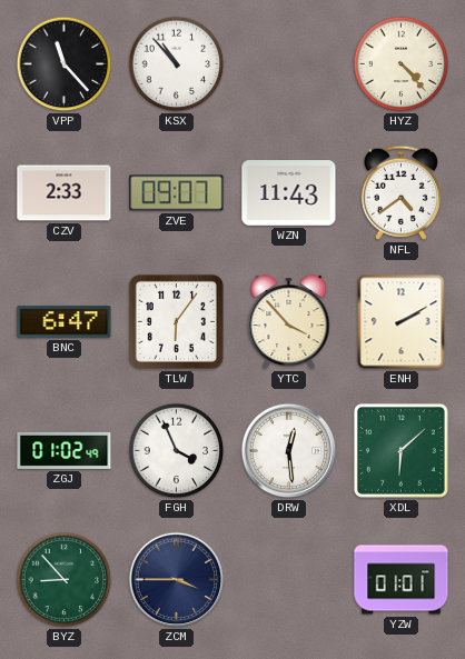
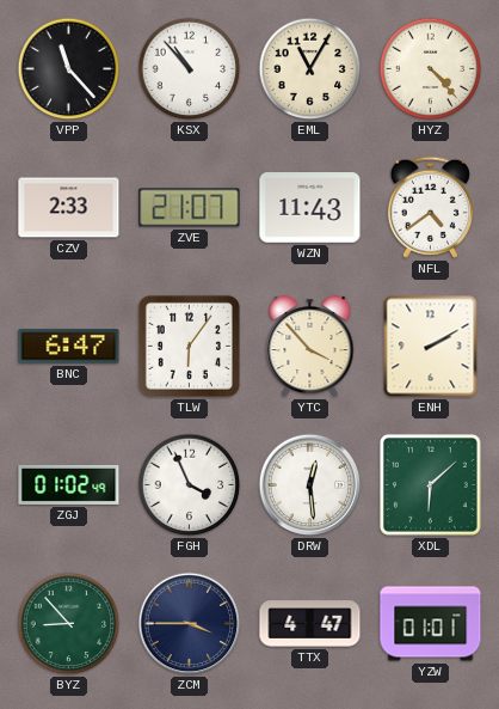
EML: none -> 11:05
ZVE: 09:07 -> 21:07
TTX: none -> 4:47
